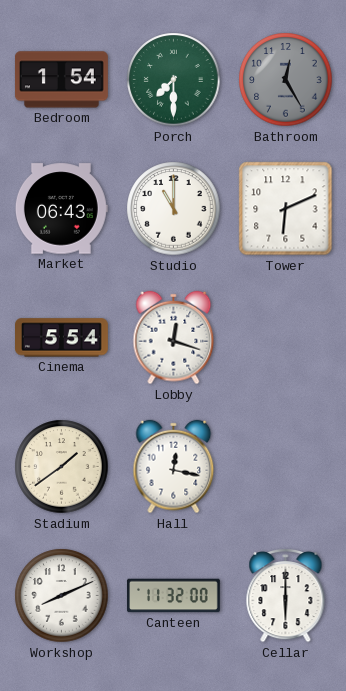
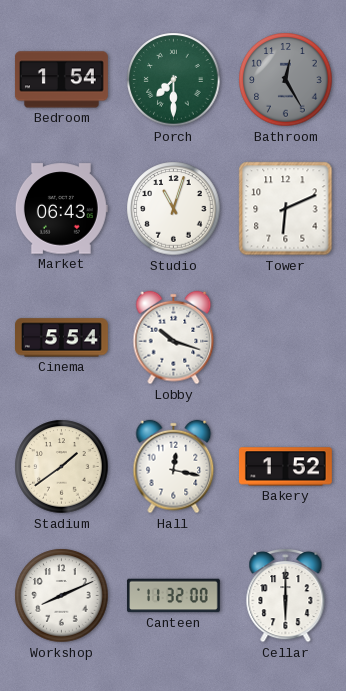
Studio: 11:00 -> 11:03
Lobby: 12:18 -> 10:18
Bakery: none -> 1:52
